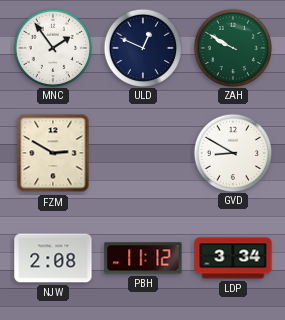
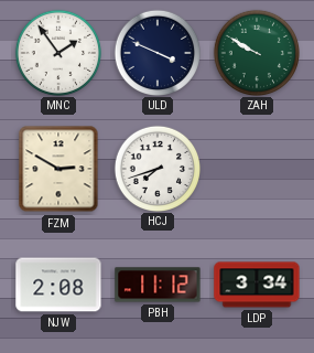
ULD: 12:49 -> 3:49
HCJ: none -> 7:42
GVD: 8:50 -> none
